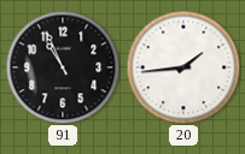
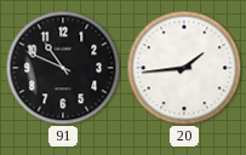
91: 10:56 -> 10:49
